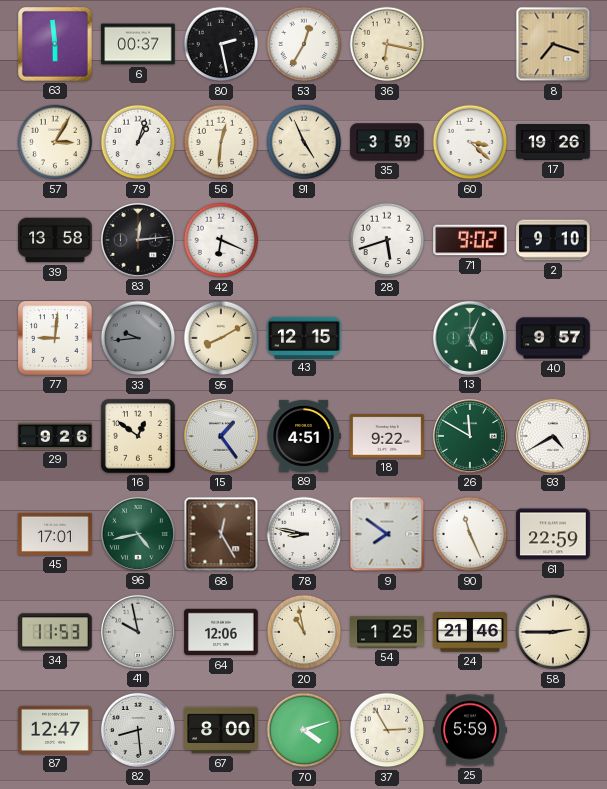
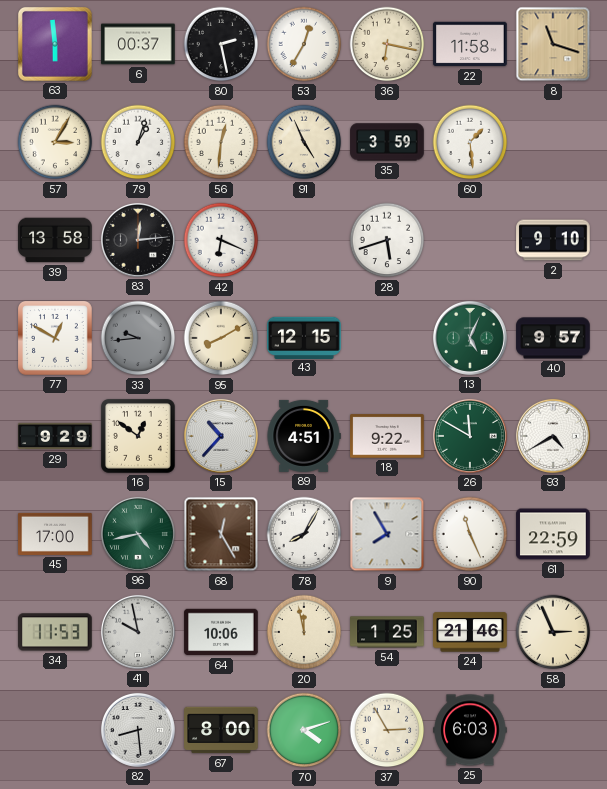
22: none -> 11:58
8: 7:18 -> 11:18
60: 3:22 -> 1:29
17: 19:26 -> none
71: 9:02 -> none
77: 9:01 -> 12:50
29: 9:26 -> 9:29
15: 1:24 -> 10:37
45: 17:01 -> 17:00
78: 8:47 -> 8:05
9: 7:51 -> 7:55
64: 12:06 -> 10:06
20: 10:58 -> 11:58
58: 2:45 -> 2:56
87: 12:47 -> none
25: 5:59 -> 6:03
